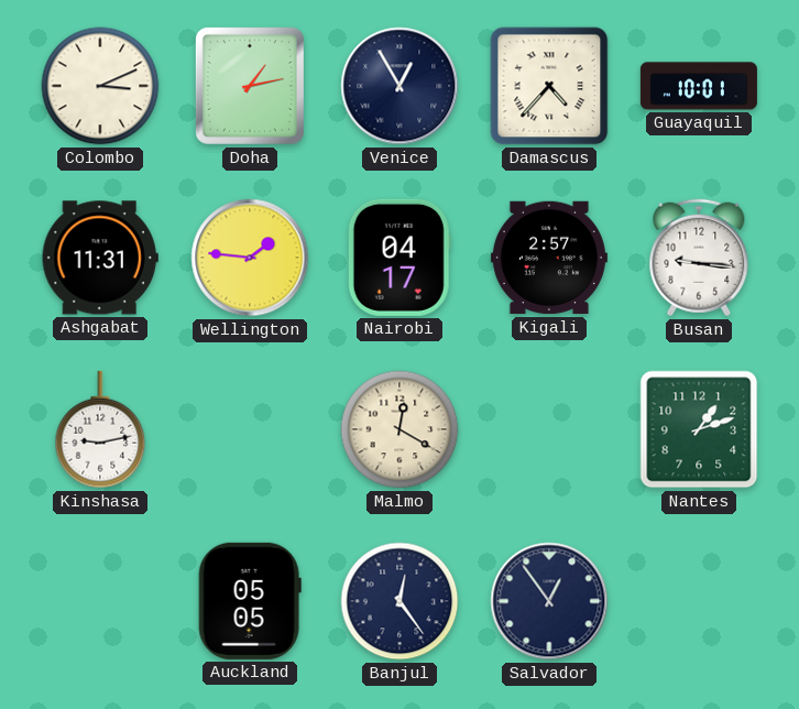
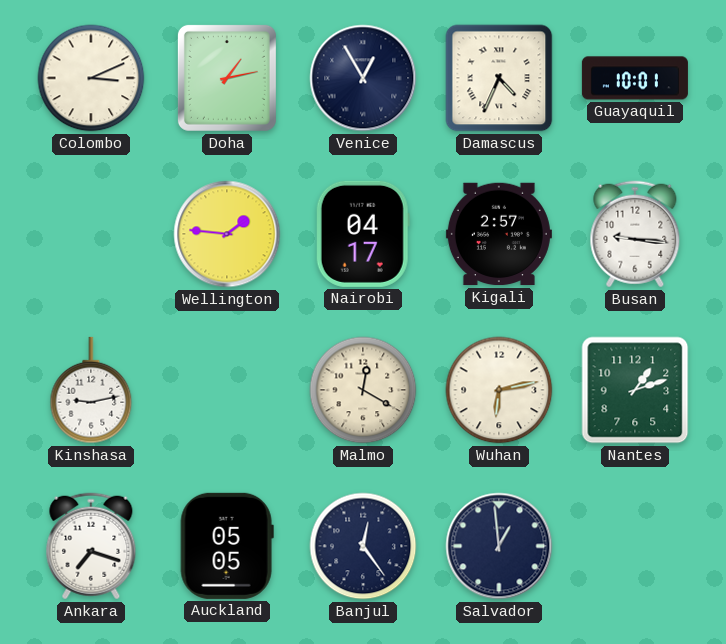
Damascus: 4:37 -> 4:34
Ashgabat: 11:31 -> none
Wuhan: none -> 6:13
Ankara: none -> 7:18
Salvador: 12:54 -> 12:59
